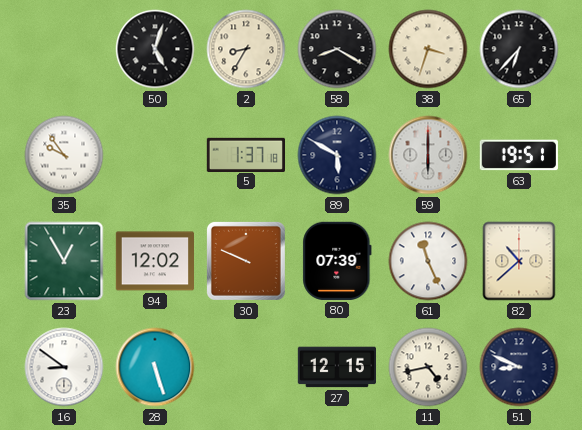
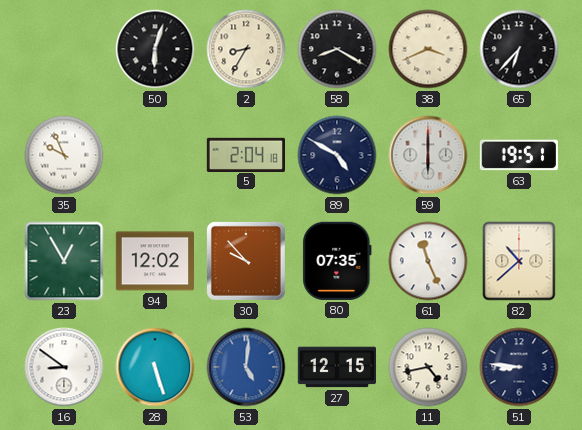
50: 5:03 -> 6:03
38: 3:33 -> 3:41
35: 9:54 -> 9:56
5: 1:37 -> 2:04
89: 5:50 -> 4:50
30: 9:49 -> 9:53
80: 07:39 -> 07:35
53: none -> 5:01
51: 8:49 -> 8:46
